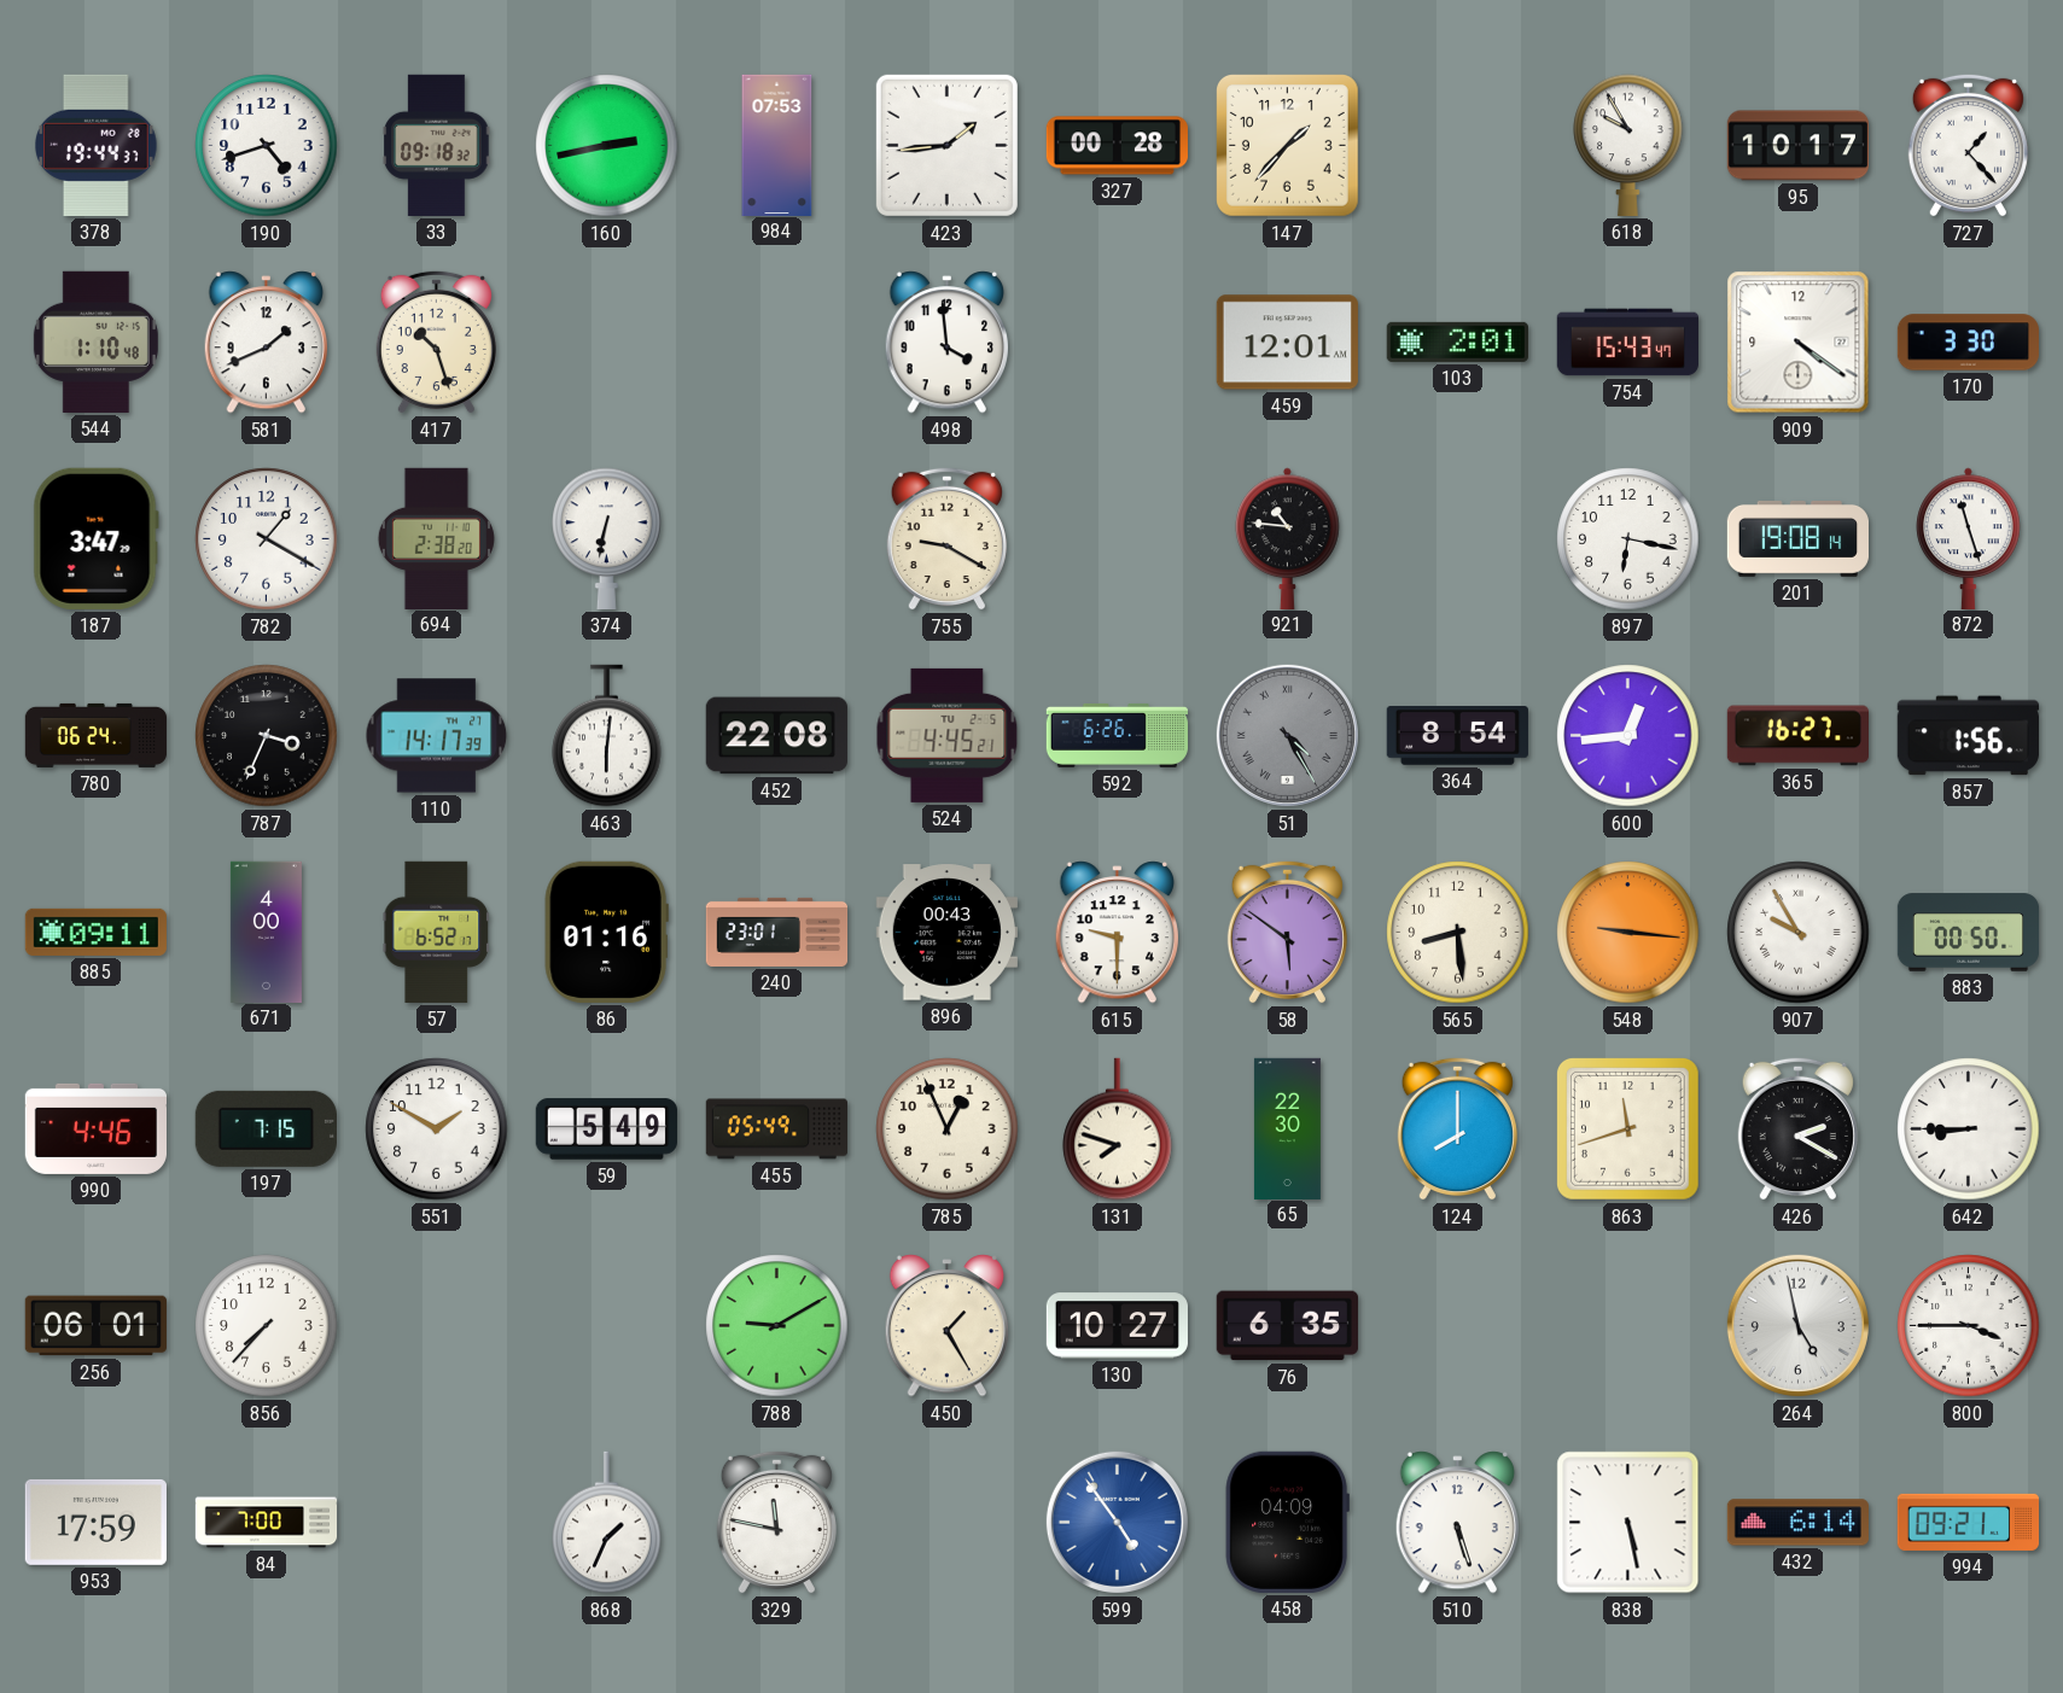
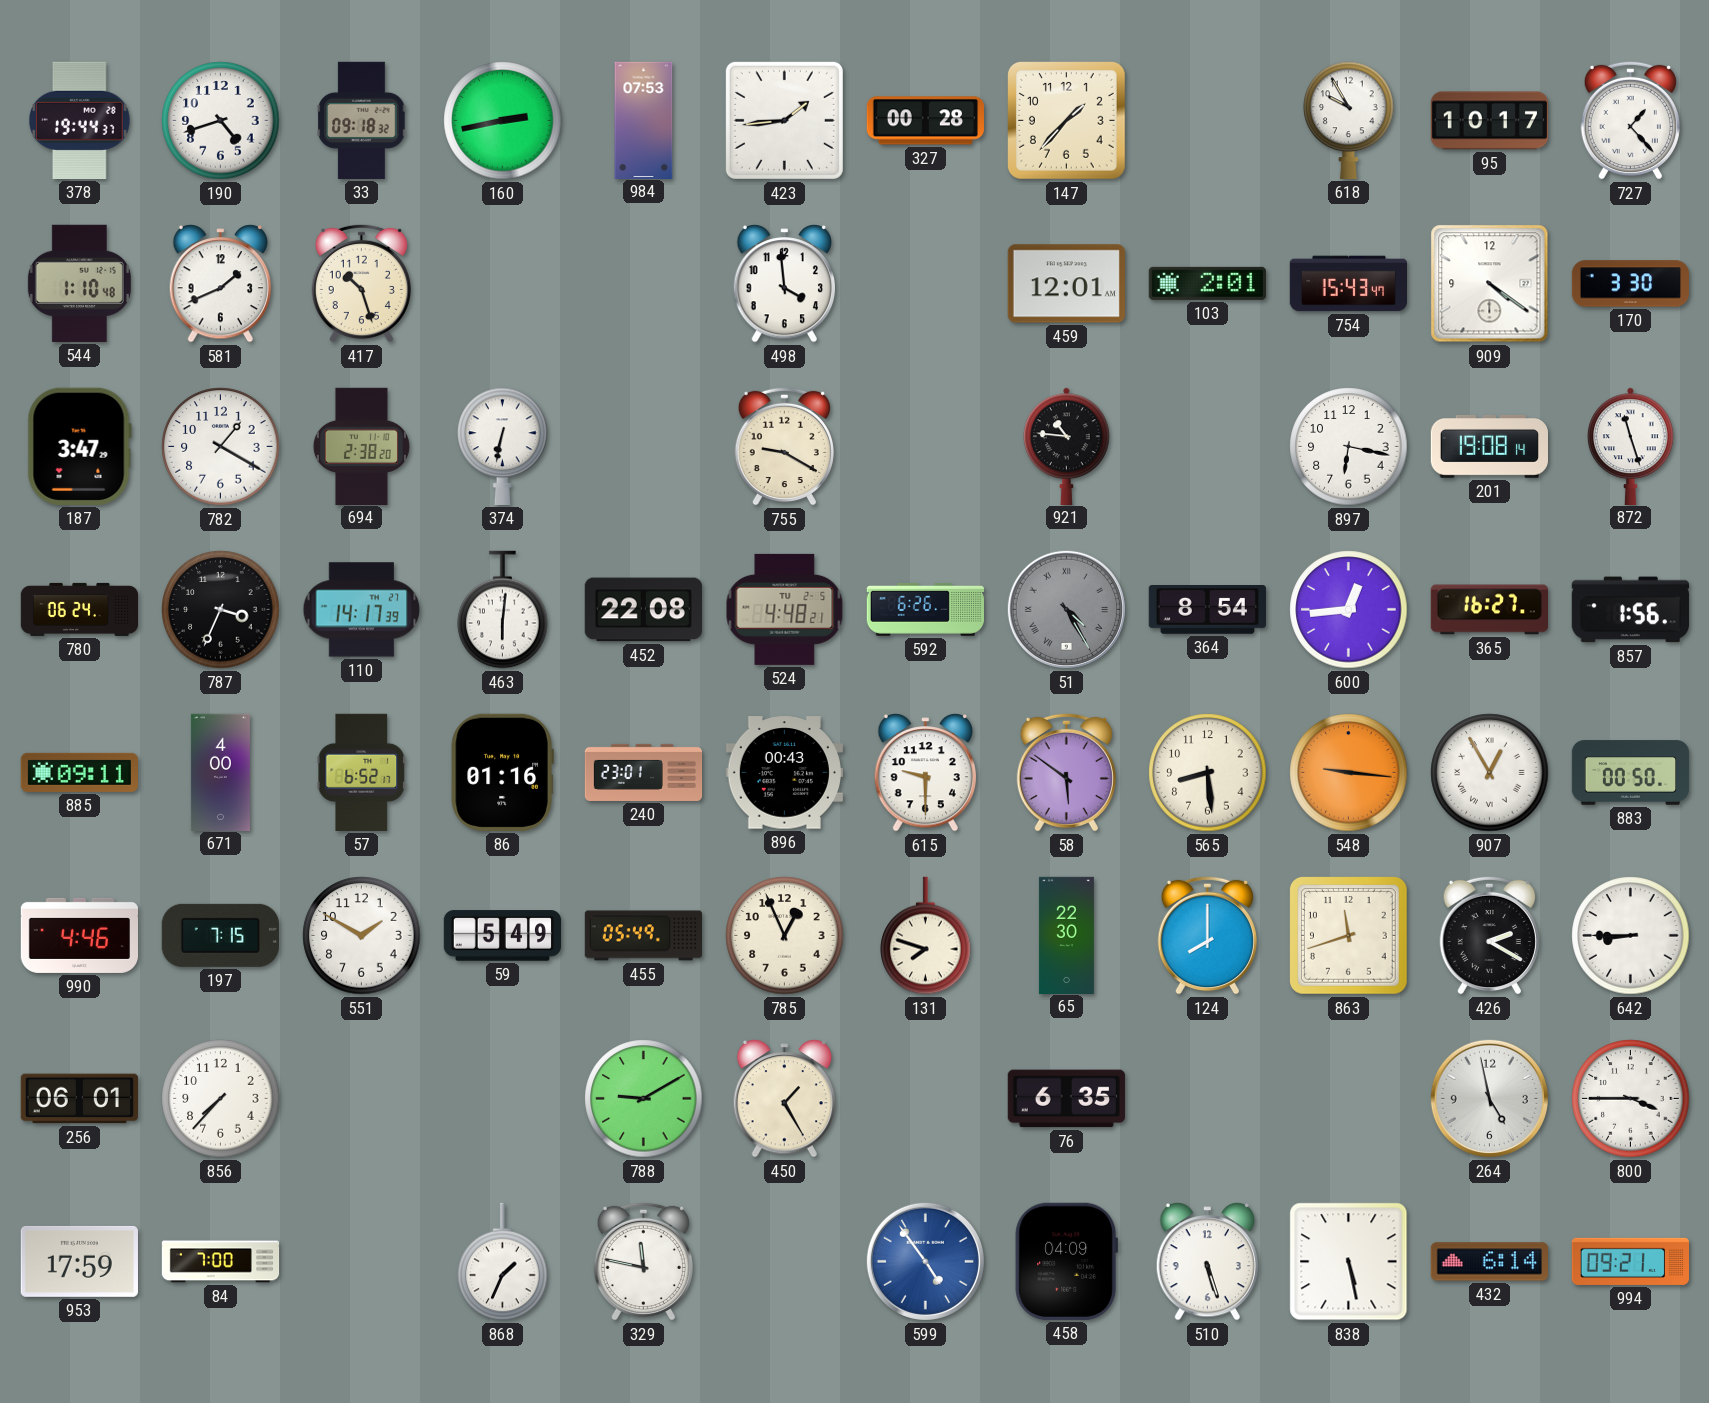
524: 4:45 -> 4:48
907: 9:55 -> 12:55
130: 10:27 -> none
